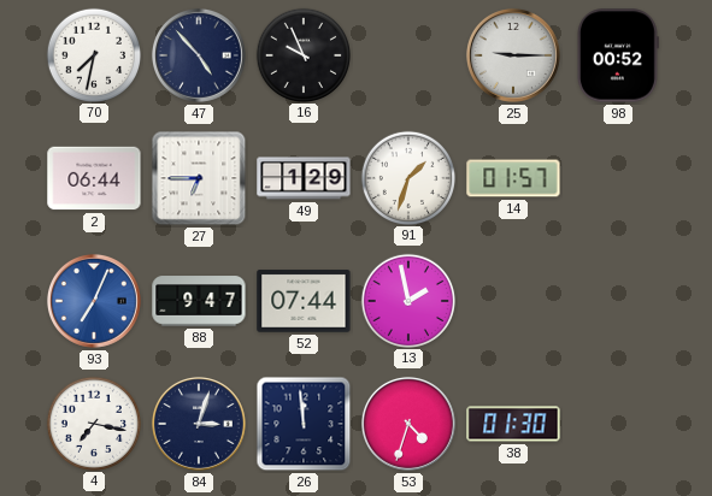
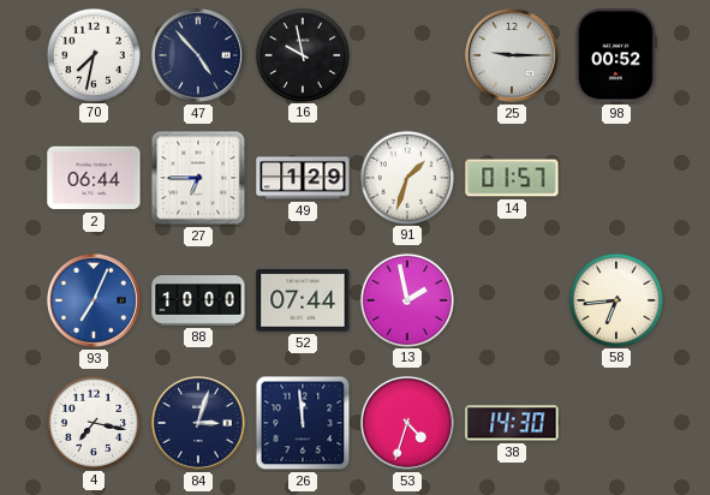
16: 9:56 -> 9:58
88: 9:47 -> 10:00
58: none -> 6:44
38: 01:30 -> 14:30
